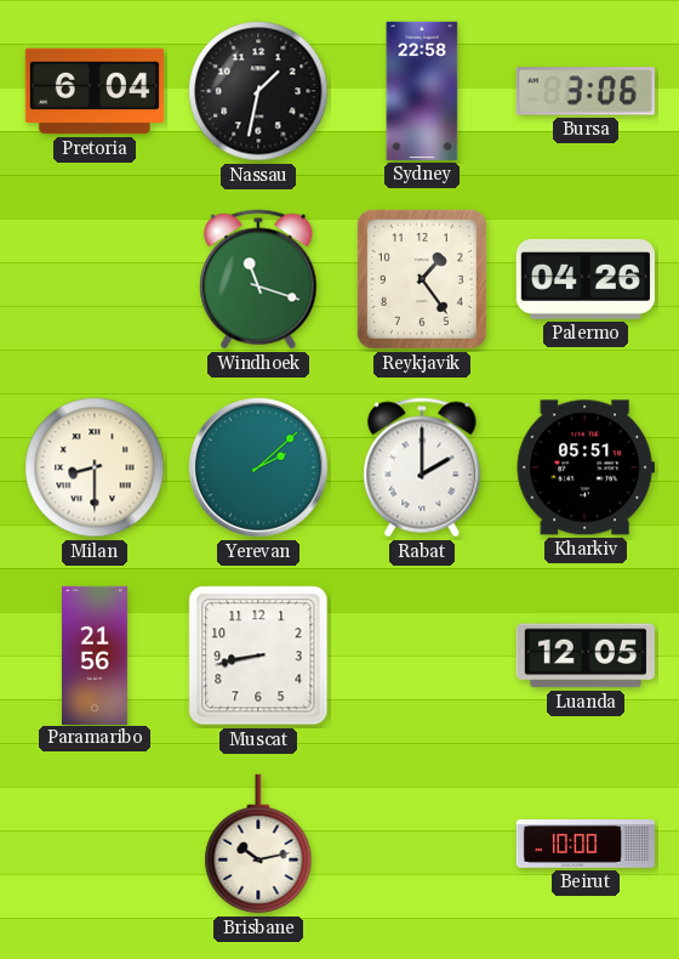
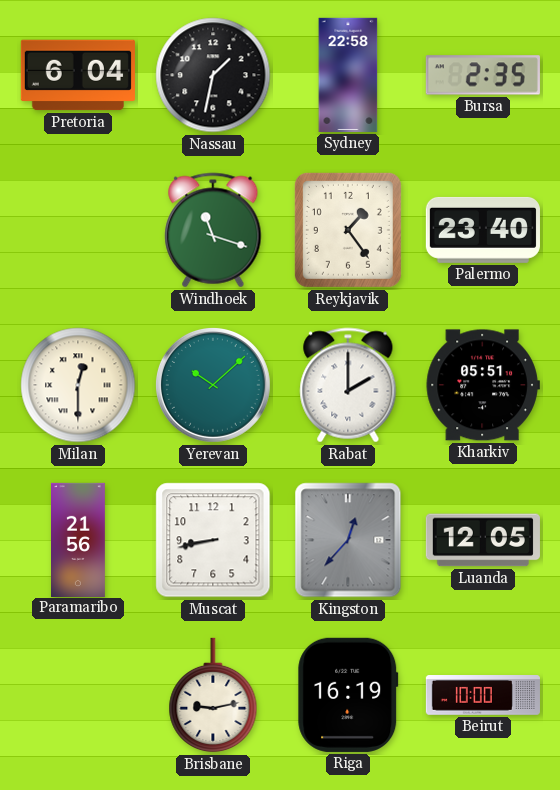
Bursa: 3:06 -> 2:35
Palermo: 04:26 -> 23:40
Milan: 8:30 -> 12:30
Yerevan: 2:08 -> 10:08
Kingston: none -> 12:37
Brisbane: 10:13 -> 9:13
Riga: none -> 16:19
